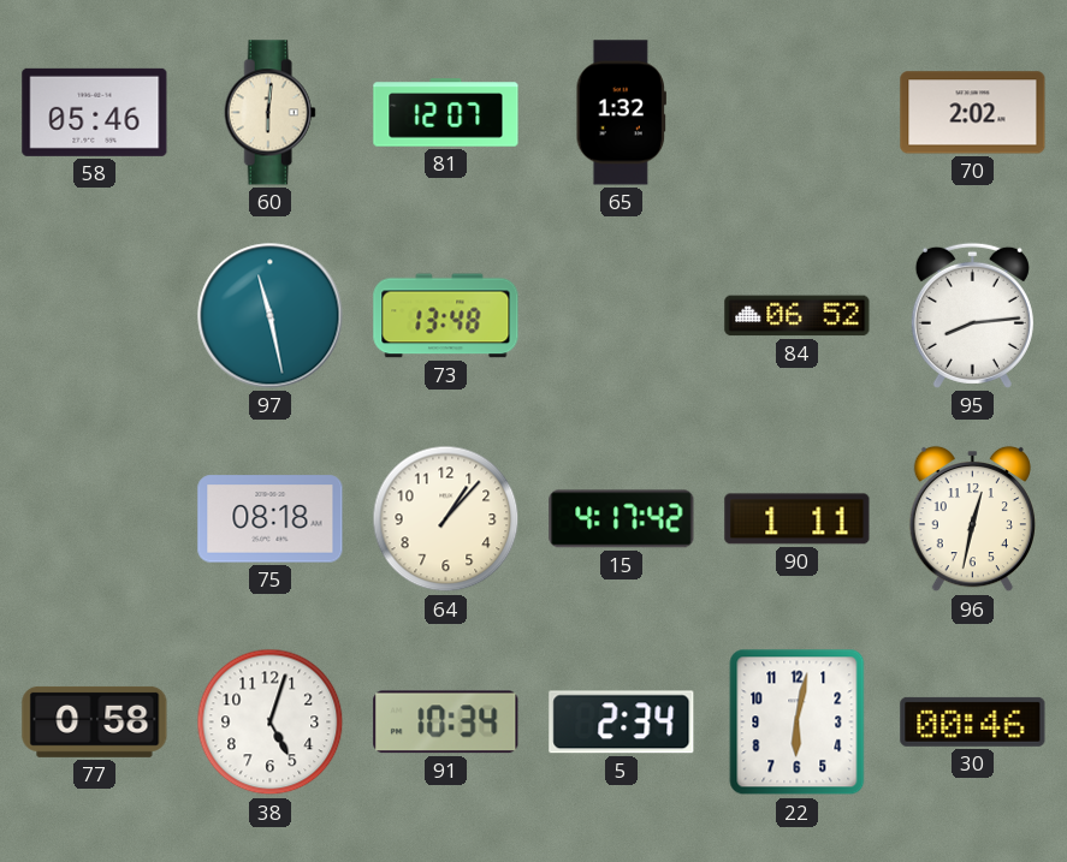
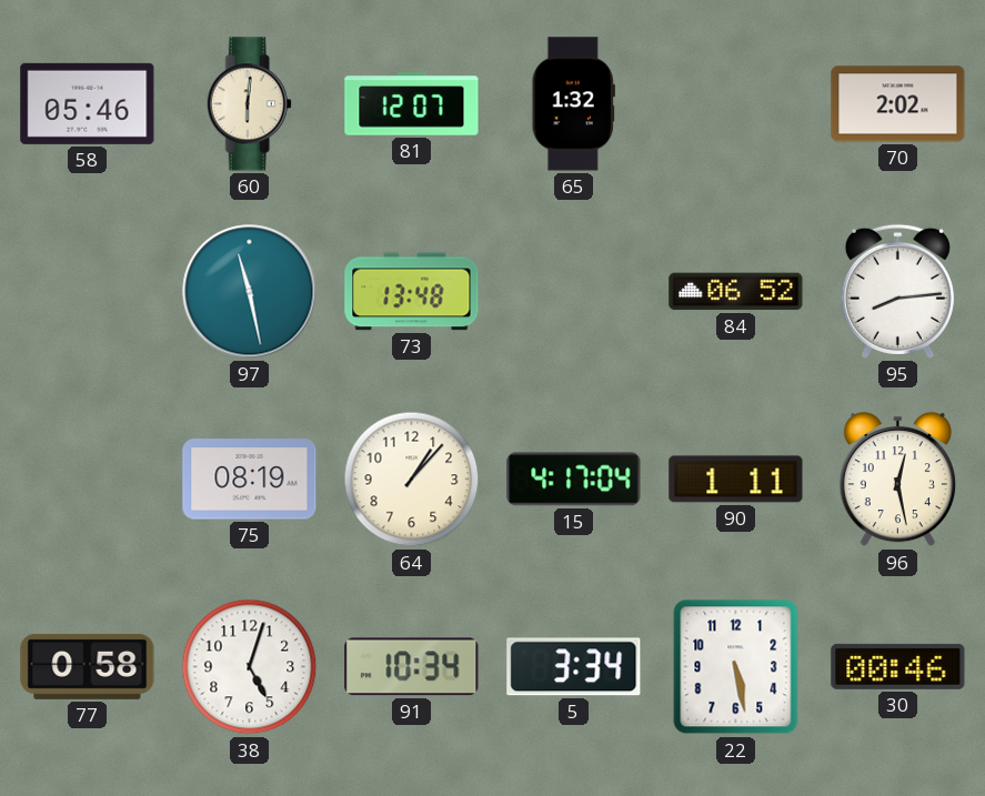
75: 08:18 -> 08:19
15: 4:17:42 -> 4:17:04
96: 12:32 -> 12:28
5: 2:34 -> 3:34
22: 6:02 -> 5:28
